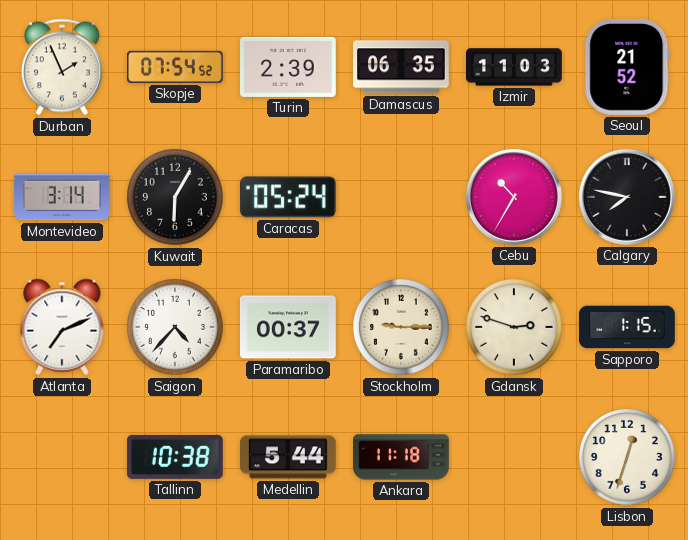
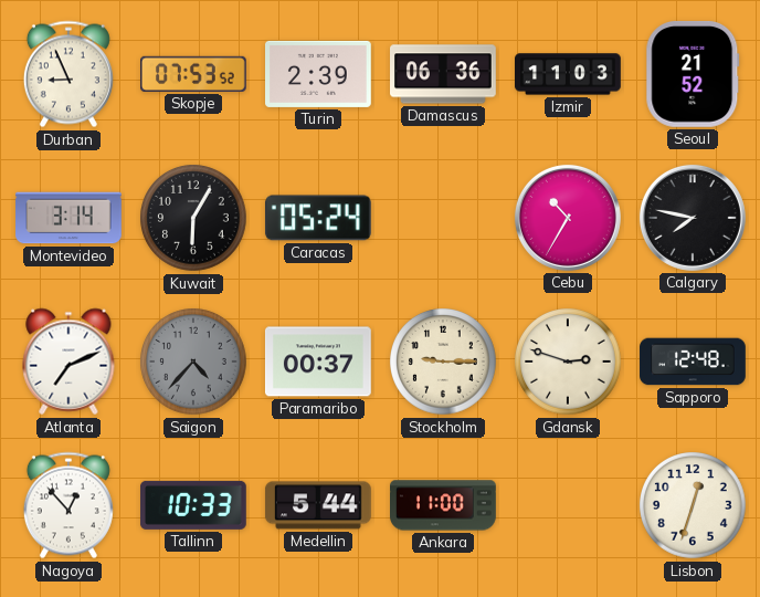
Durban: 1:56 -> 8:56
Skopje: 07:54 -> 07:53
Damascus: 06:35 -> 06:36
Saigon dial: white -> grey
Sapporo: 1:15 -> 12:48
Nagoya: none -> 12:53
Tallinn: 10:38 -> 10:33
Ankara: 11:18 -> 11:00
